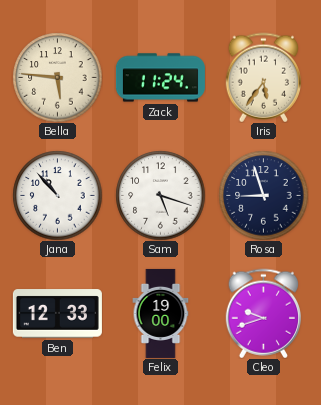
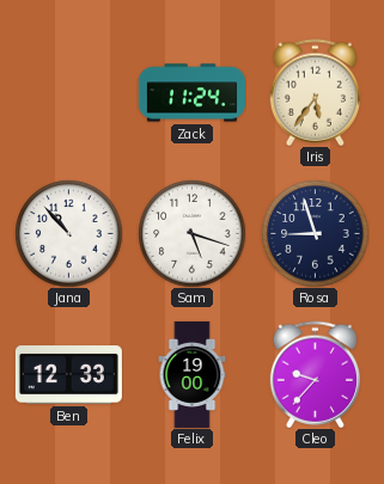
Bella: 5:46 -> none
Cleo: 9:42 -> 9:37
